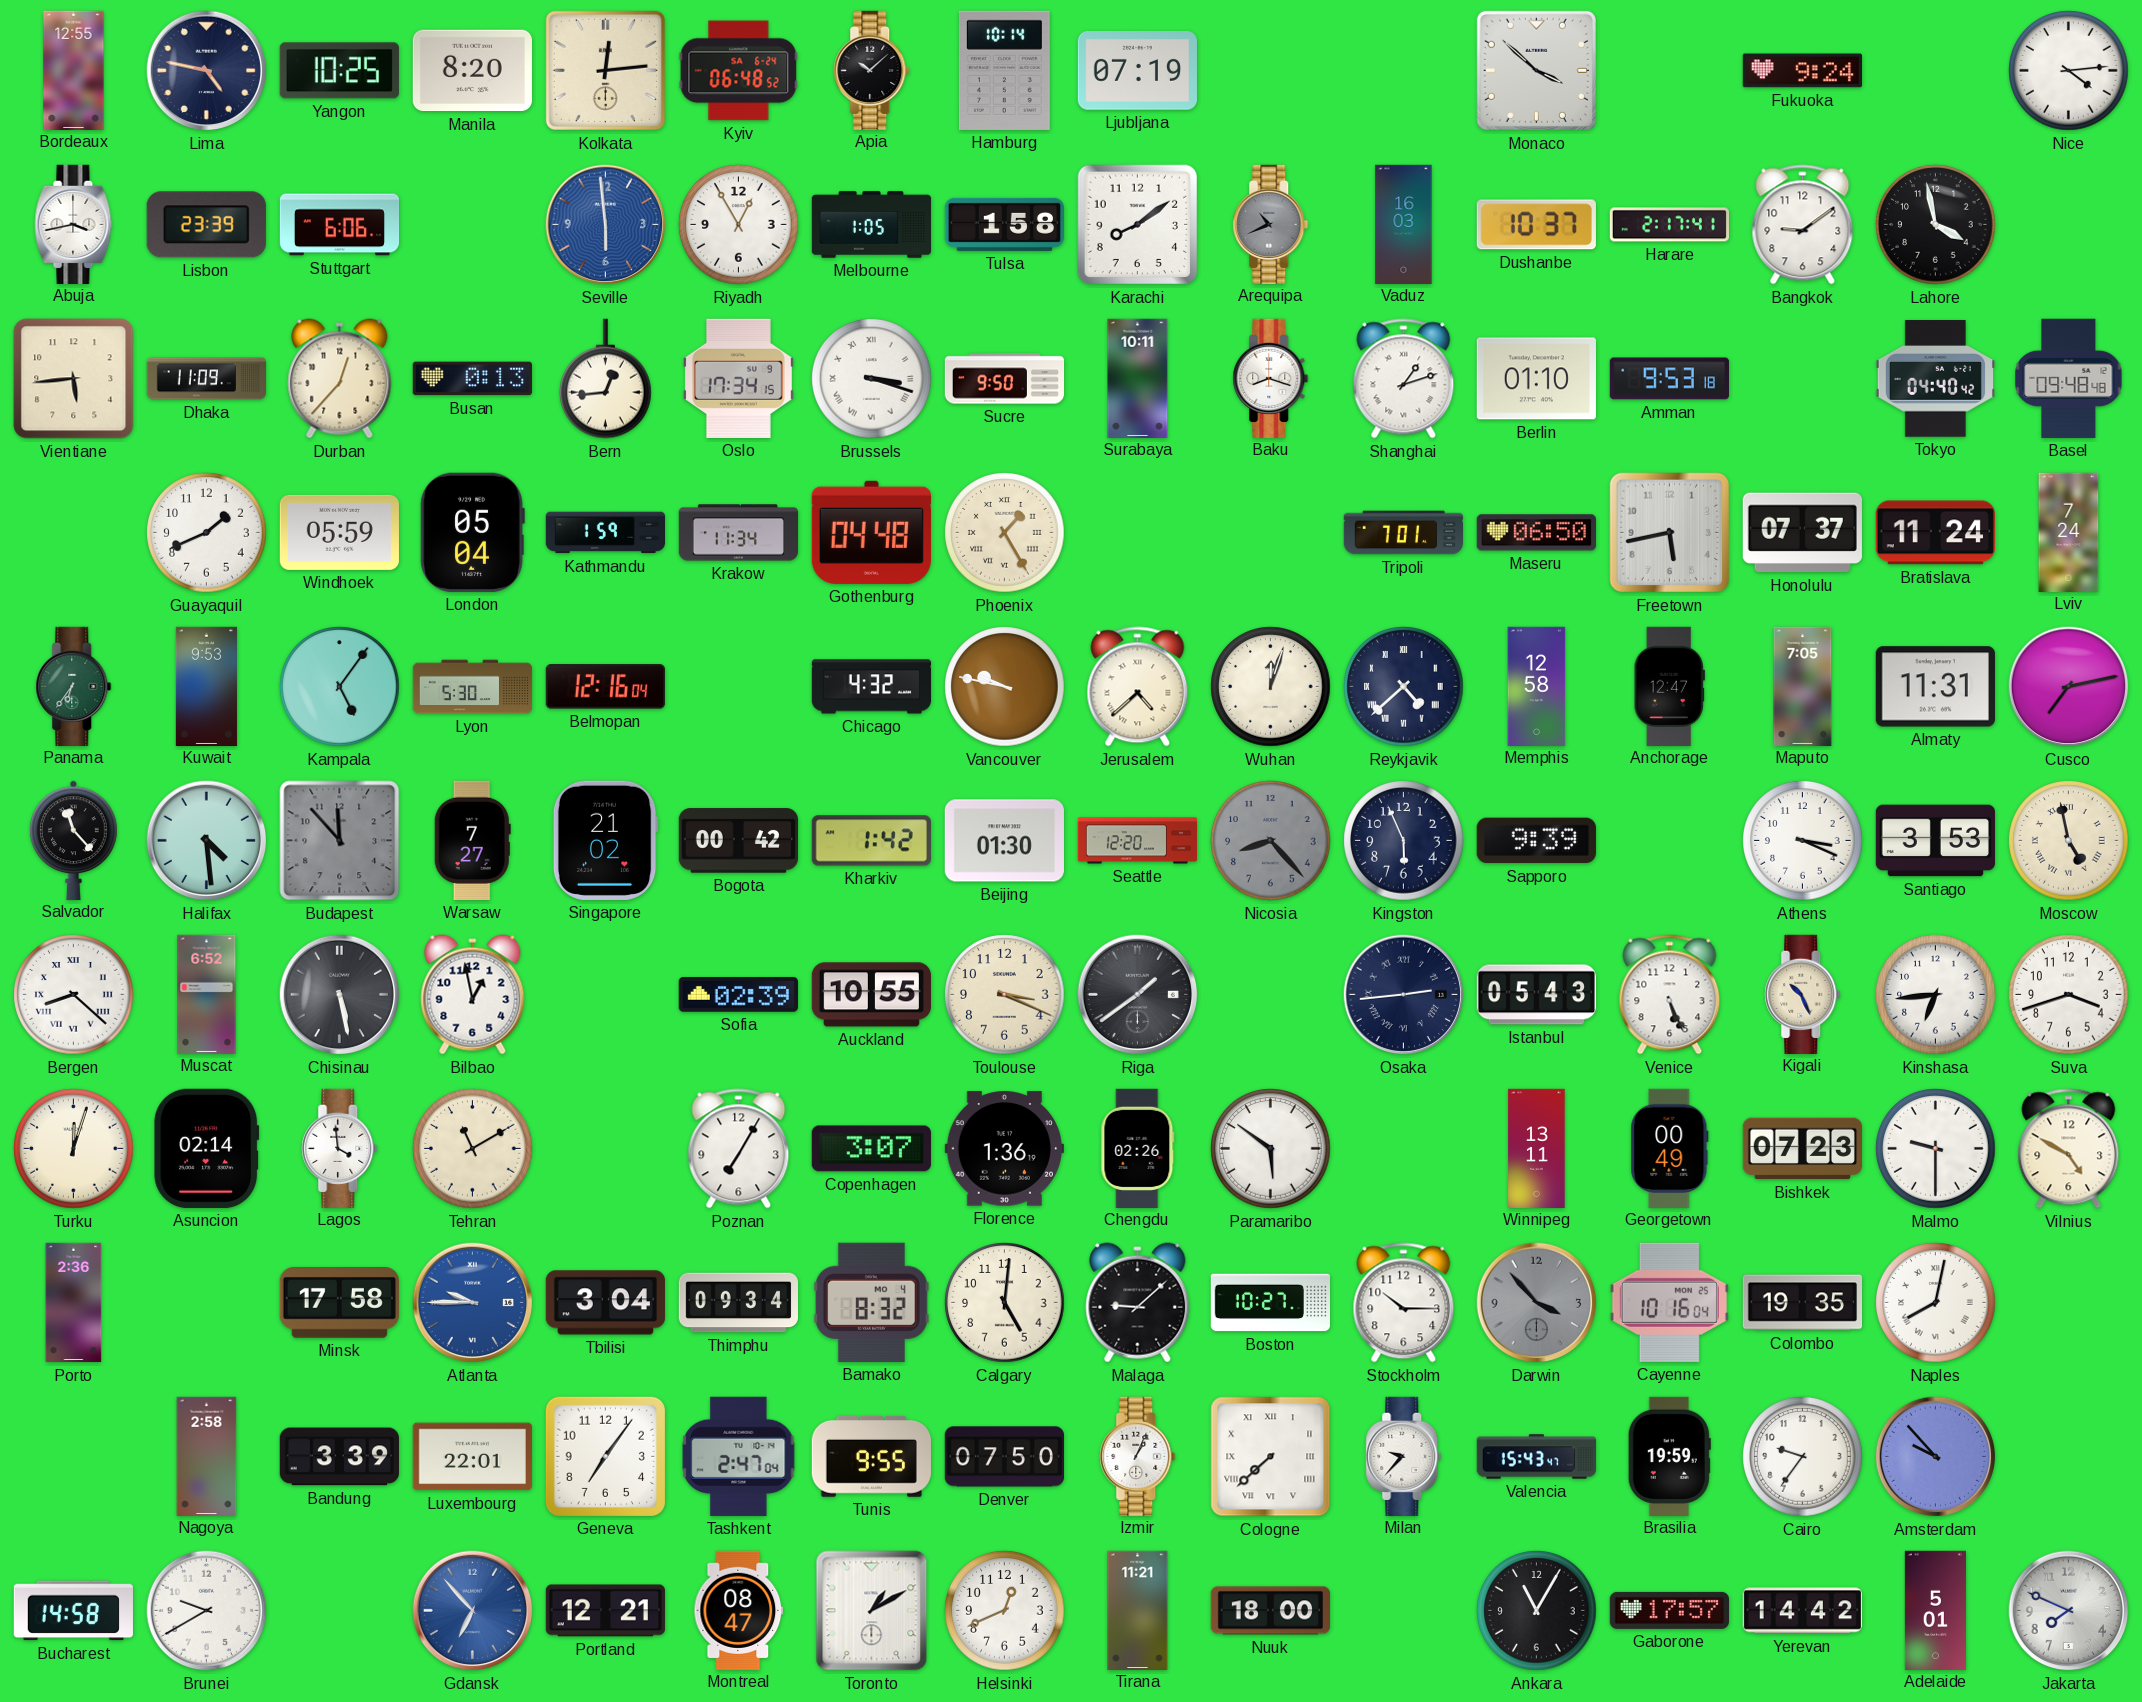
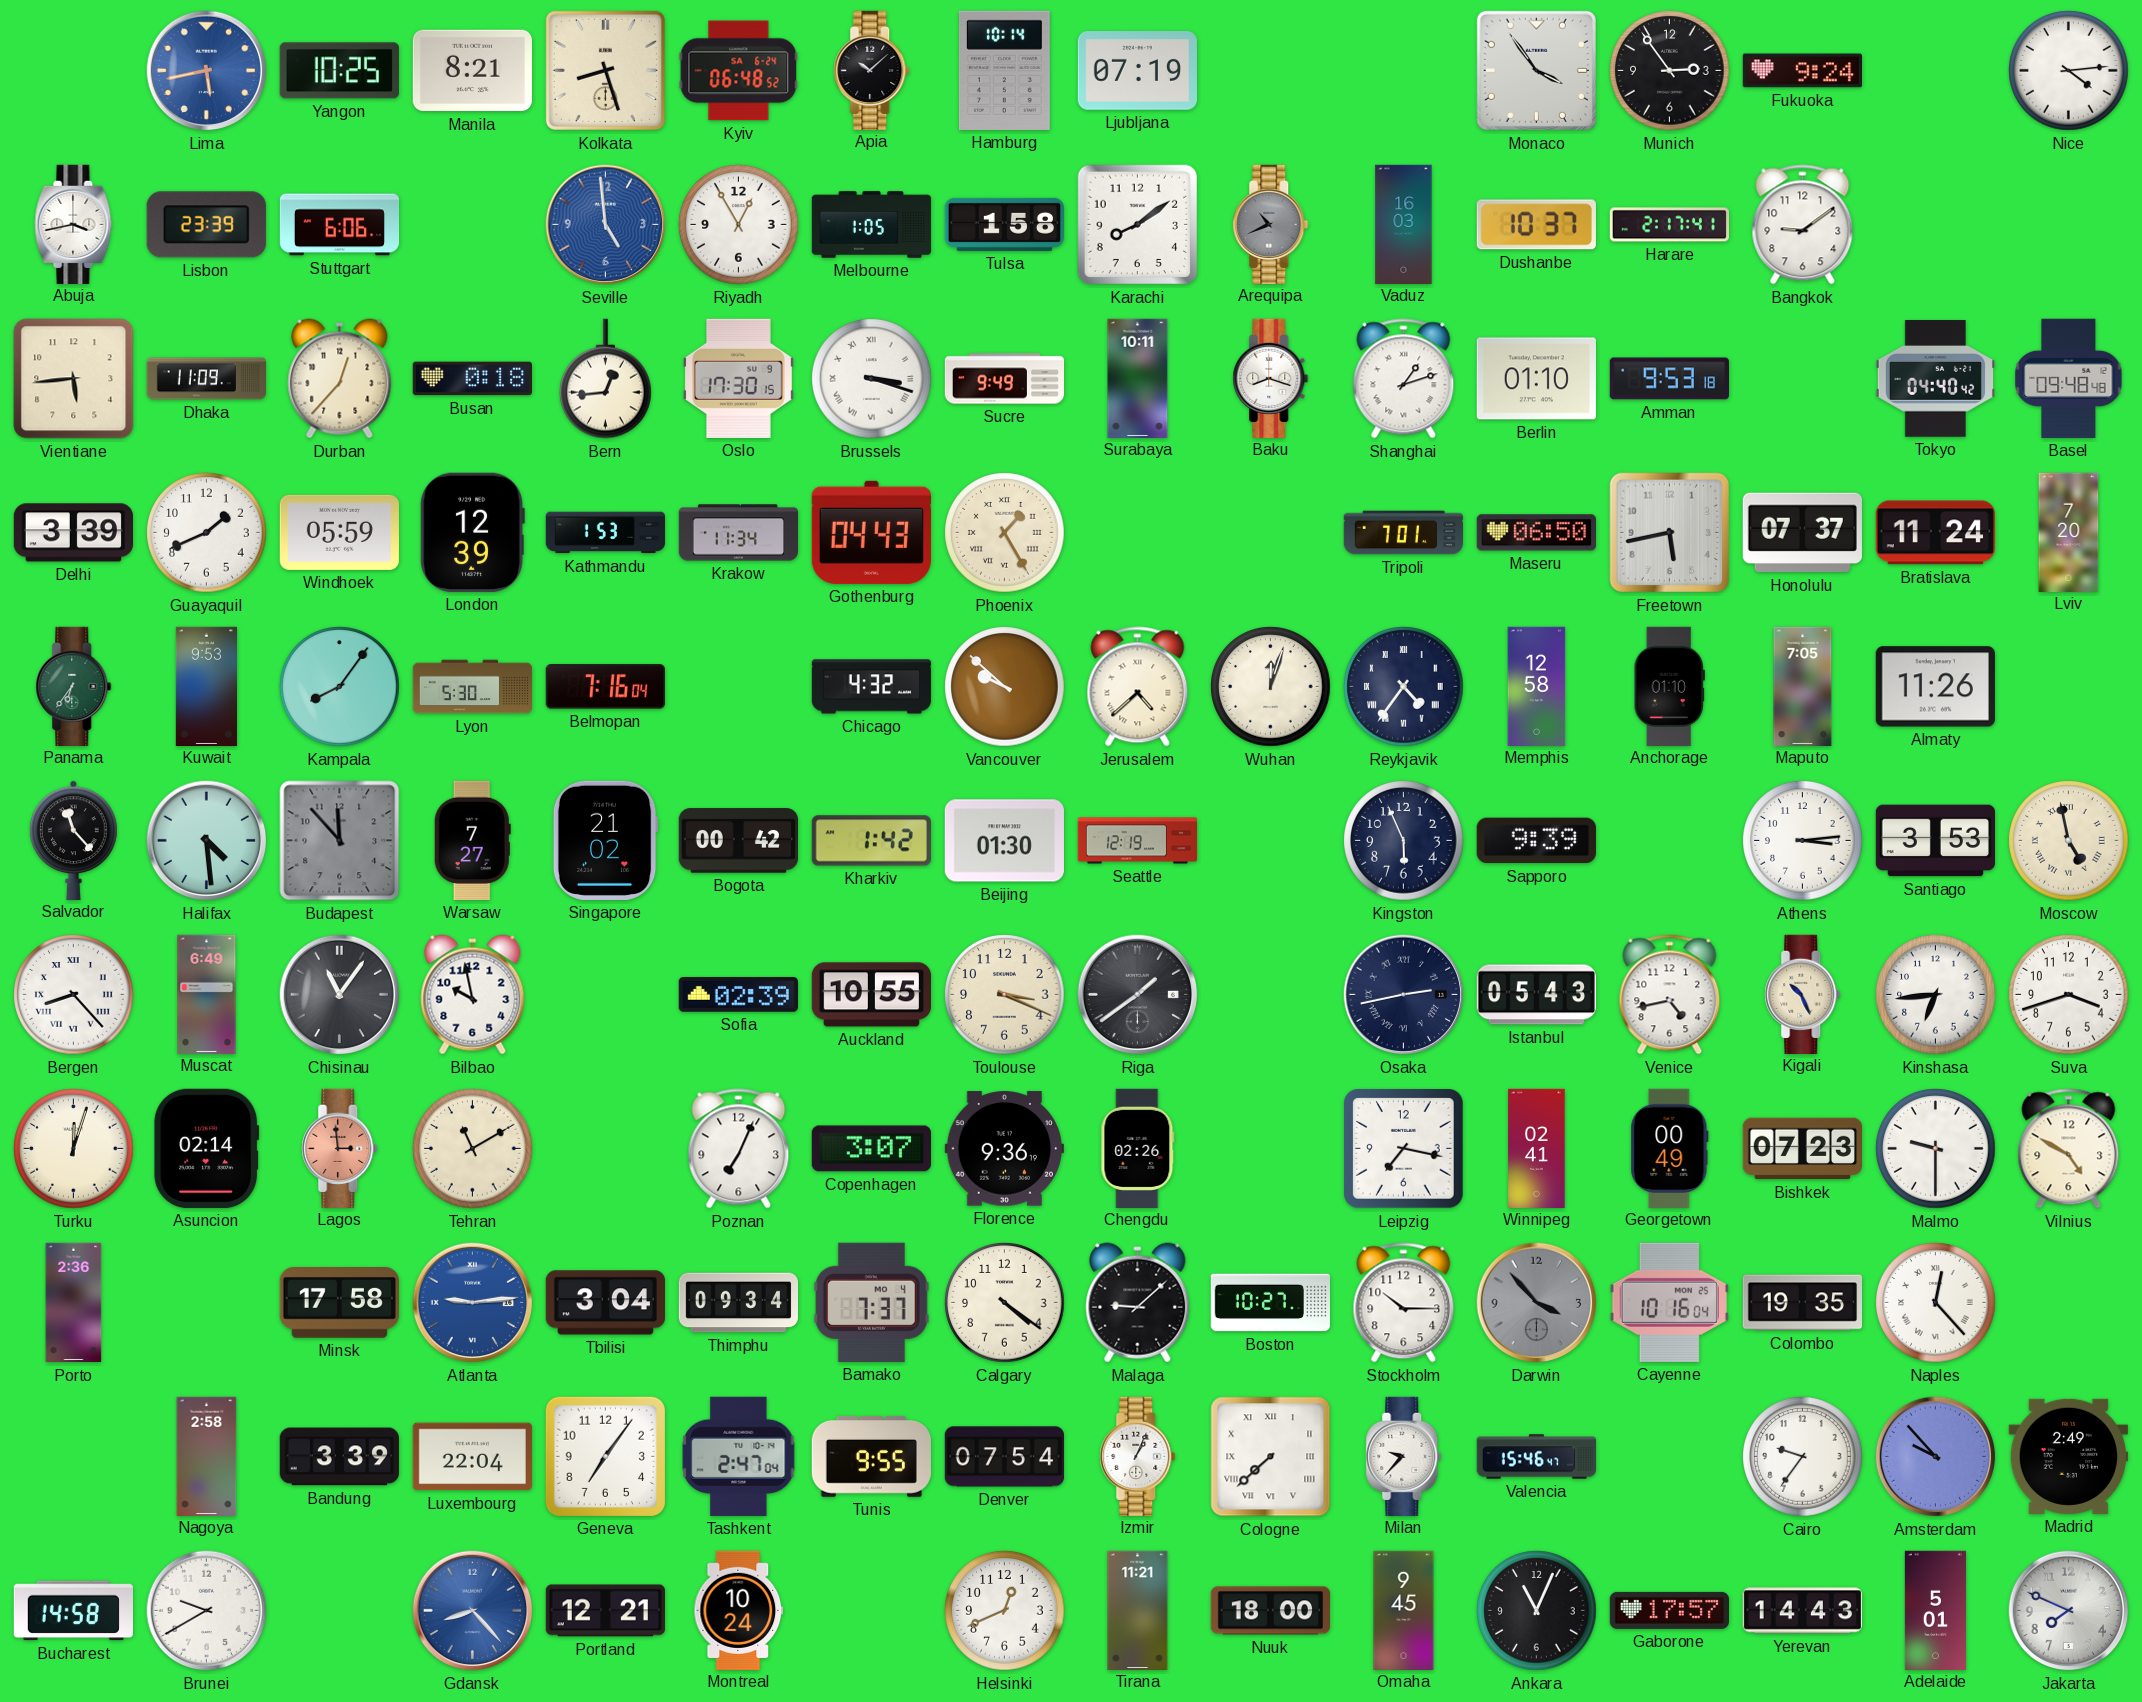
Bordeaux: 12:55 -> none
Lima: 4:47 -> 5:43
Lima dial: navy -> blue
Manila: 8:20 -> 8:21
Kolkata: 12:14 -> 8:27
Monaco: 3:52 -> 3:54
Munich: none -> 2:54
Seville: 5:59 -> 4:59
Lahore: 3:58 -> none
Busan: 0:13 -> 0:18
Oslo: 17:34 -> 17:30
Sucre: 9:50 -> 9:49
Delhi: none -> 3:39
London: 05:04 -> 12:39
Kathmandu: 1:59 -> 1:53
Gothenburg: 04:48 -> 04:43
Lviv: 7:24 -> 7:20
Kampala: 5:06 -> 8:06
Belmopan: 12:16 -> 7:16
Vancouver: 9:47 -> 9:52
Reykjavik: 4:38 -> 4:36
Anchorage: 12:47 -> 01:10
Almaty: 11:31 -> 11:26
Cusco: 7:13 -> none
Seattle: 12:20 -> 12:19
Nicosia: 8:23 -> none
Athens: 3:19 -> 3:14
Bergen: 8:22 -> 8:23
Muscat: 6:52 -> 6:49
Chisinau: 5:28 -> 11:06
Bilbao: 12:58 -> 9:58
Osaka: 2:44 -> 2:43
Venice: 5:26 -> 4:43
Lagos: 3:59 -> 2:59
Lagos dial: white -> salmon
Poznan: 7:05 -> 7:04
Florence: 1:36 -> 9:36
Paramaribo: 5:51 -> none
Leipzig: none -> 7:17
Winnipeg: 13:11 -> 02:41
Atlanta: 9:45 -> 9:14
Bamako: 8:32 -> 7:37
Calgary: 5:01 -> 4:21
Naples: 8:02 -> 12:23
Luxembourg: 22:01 -> 22:04
Denver: 07:50 -> 07:54
Valencia: 15:43 -> 15:46
Brasilia: 19:59 -> none
Madrid: none -> 2:49
Gdansk: 6:53 -> 8:23
Montreal: 08:47 -> 10:24
Toronto: 1:10 -> none
Omaha: none -> 9:45
Ankara: 11:05 -> 11:04
Yerevan: 14:42 -> 14:43
